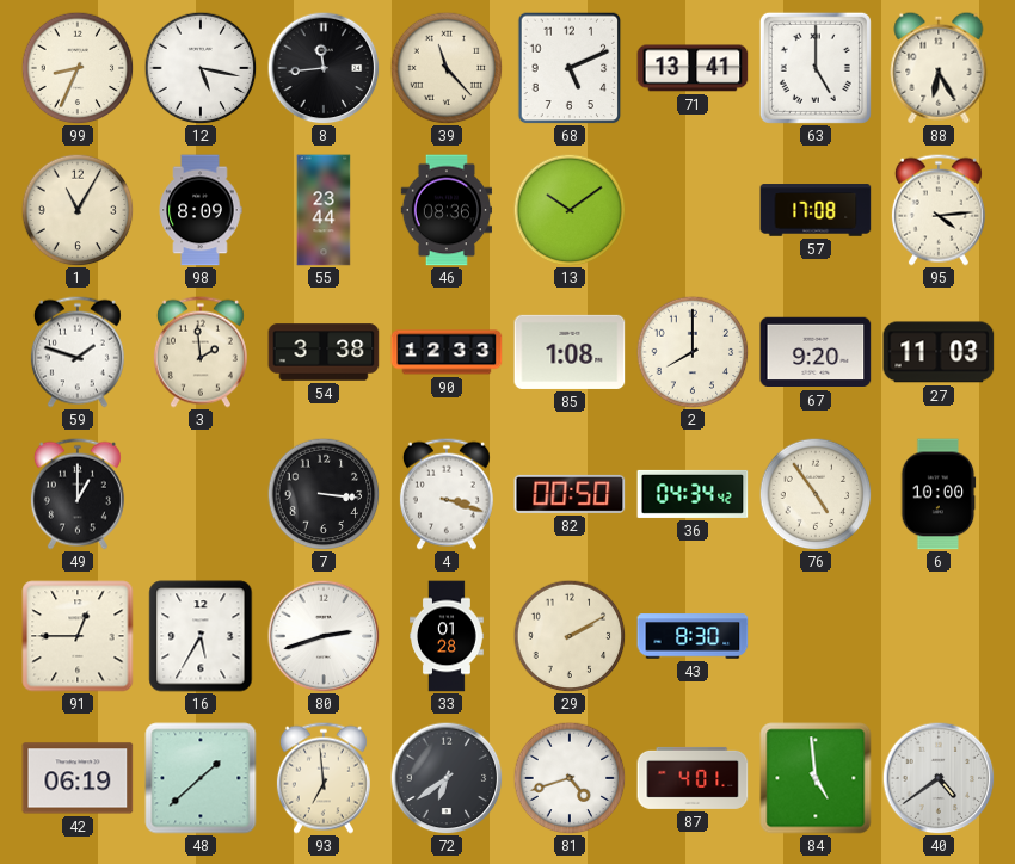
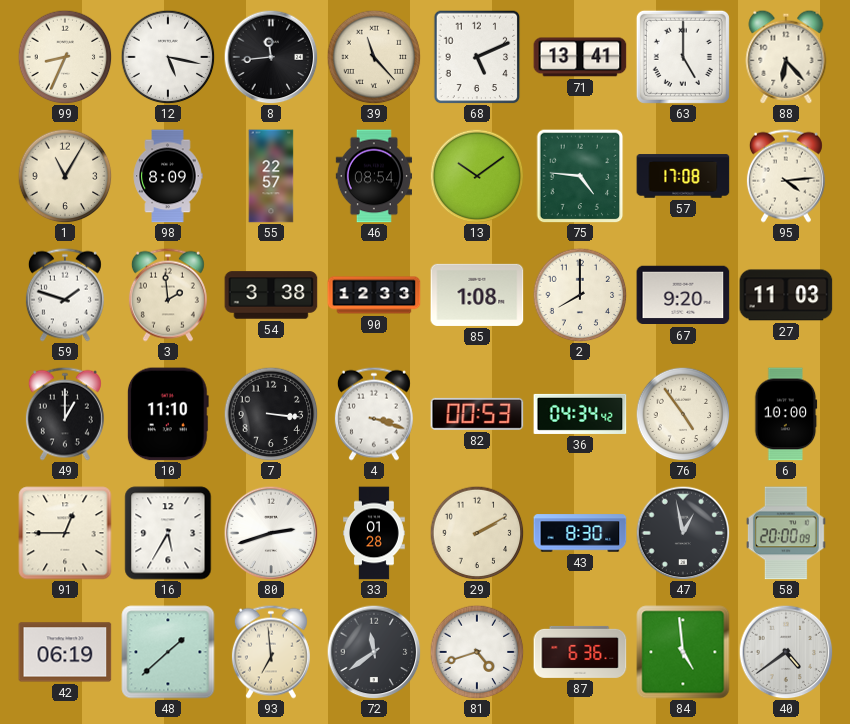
88: 6:25 -> 6:23
55: 23:44 -> 22:57
46: 08:36 -> 08:54
75: none -> 4:46
10: none -> 11:10
82: 00:50 -> 00:53
47: none -> 12:58
58: none -> 20:00
72: 6:39 -> 11:39
87: 4:01 -> 6:36
